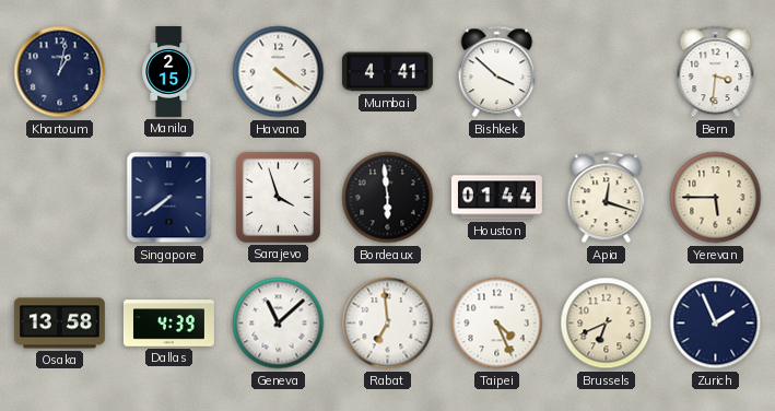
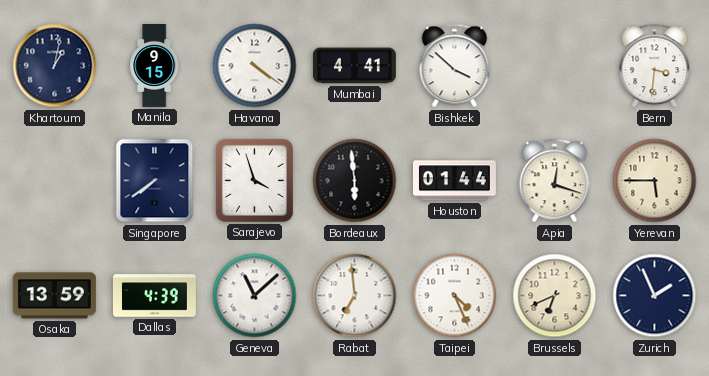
Manila: 2:15 -> 9:15
Osaka: 13:58 -> 13:59
